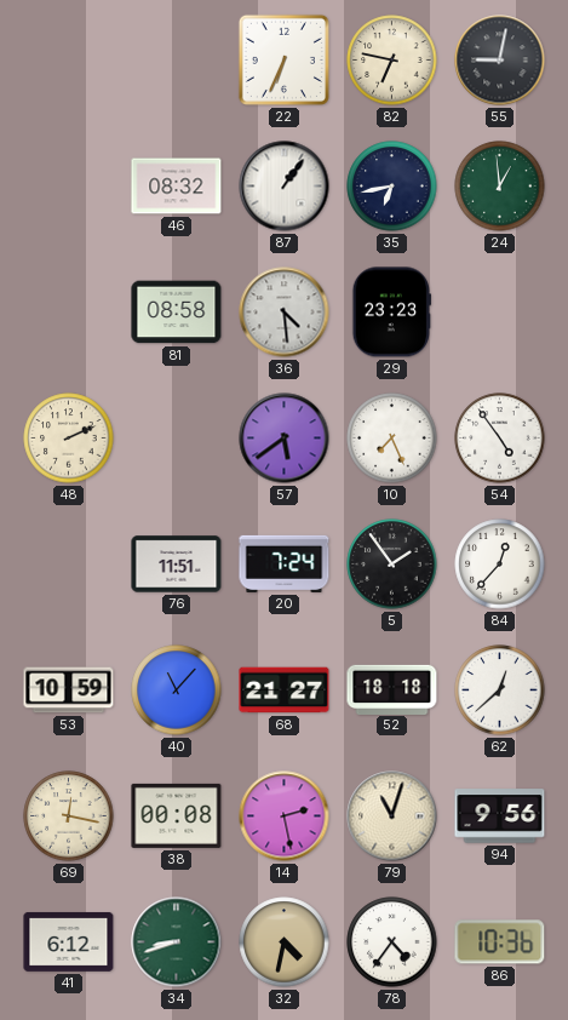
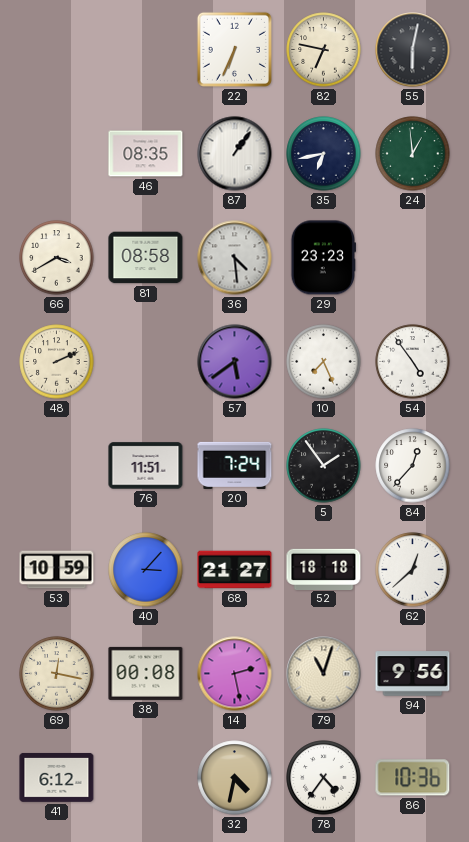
55: 9:02 -> 6:02
46: 08:32 -> 08:35
66: none -> 3:40
40: 11:07 -> 3:07
34: 8:42 -> none
